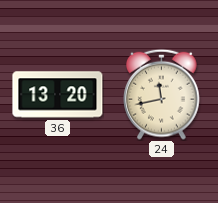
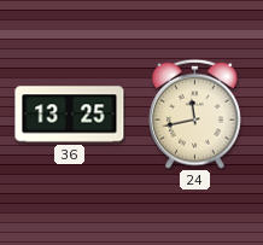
36: 13:20 -> 13:25
